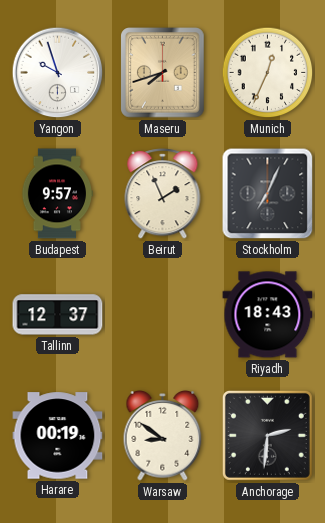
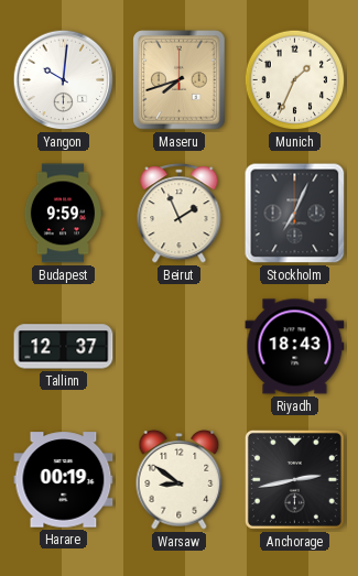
Yangon: 9:57 -> 10:01
Munich: 12:34 -> 1:34
Budapest: 9:57 -> 9:59
Anchorage: 2:31 -> 2:43
